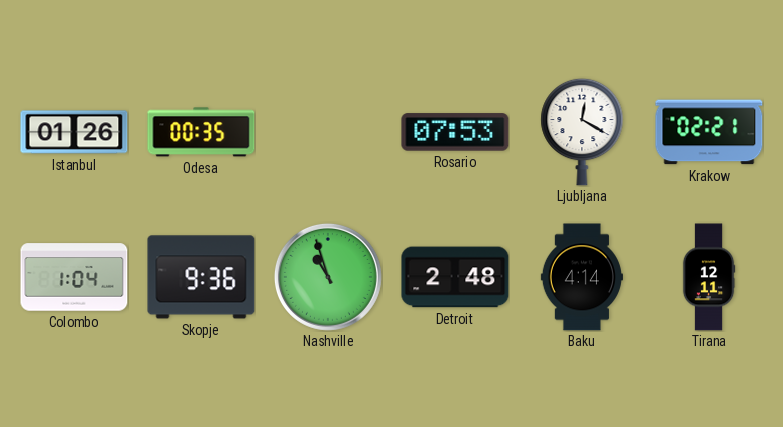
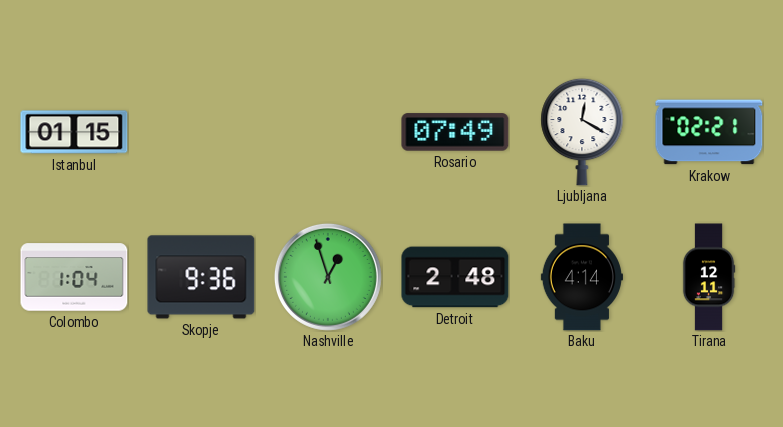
Istanbul: 01:26 -> 01:15
Odesa: 00:35 -> none
Rosario: 07:53 -> 07:49
Nashville: 10:57 -> 12:57
